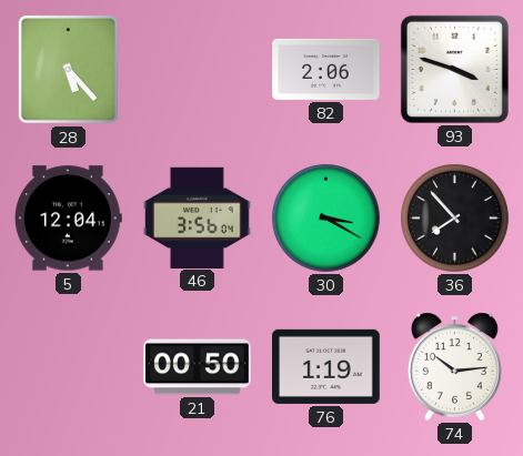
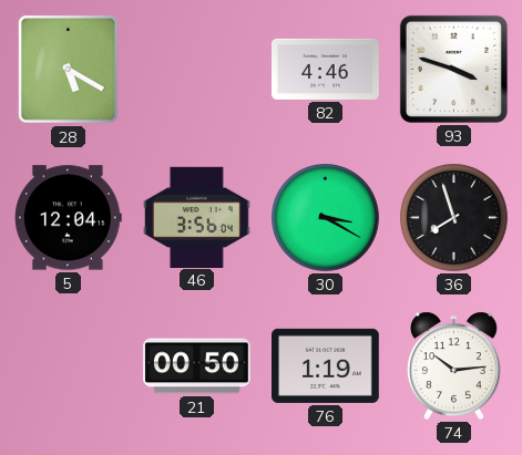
28: 5:23 -> 5:20
82: 2:06 -> 4:46
36: 7:53 -> 7:57
